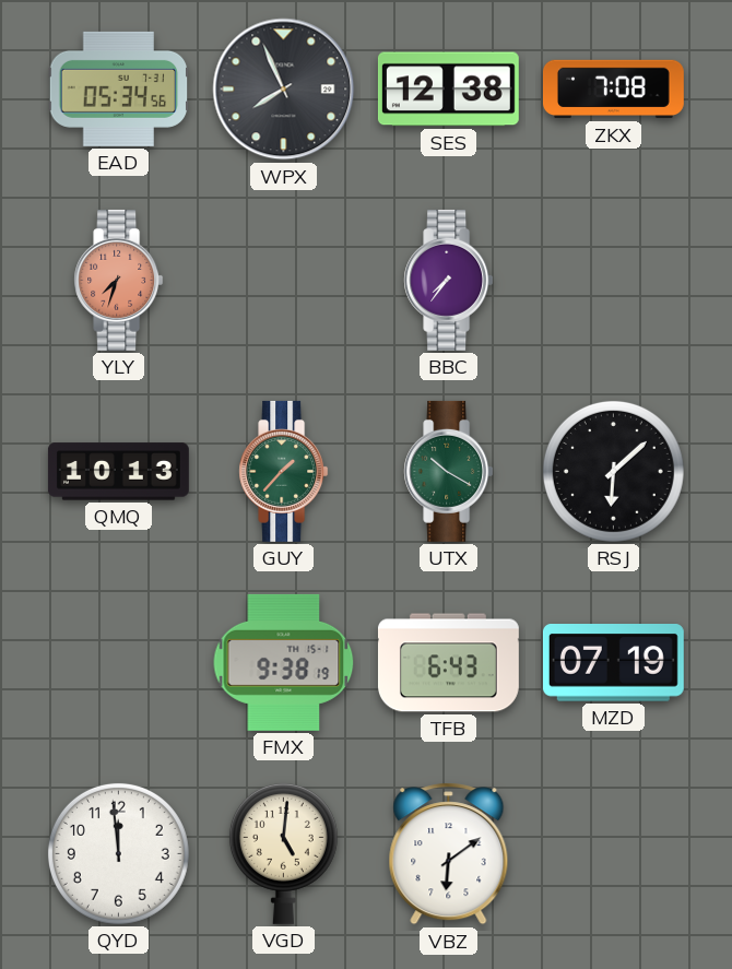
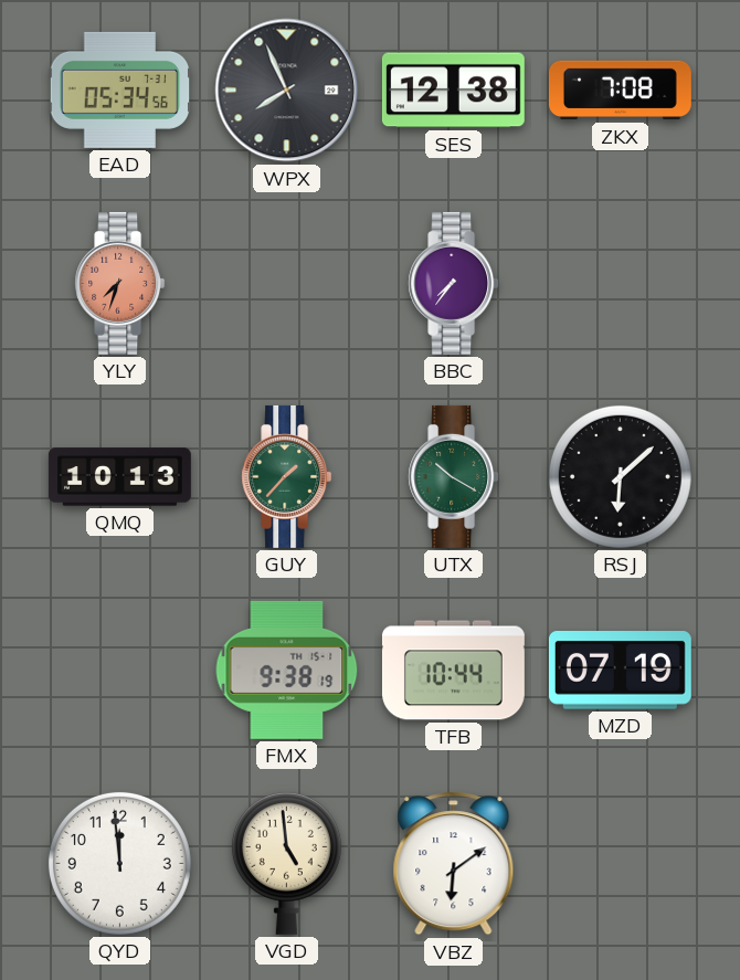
TFB: 6:43 -> 10:44
VGD: 5:01 -> 4:59
